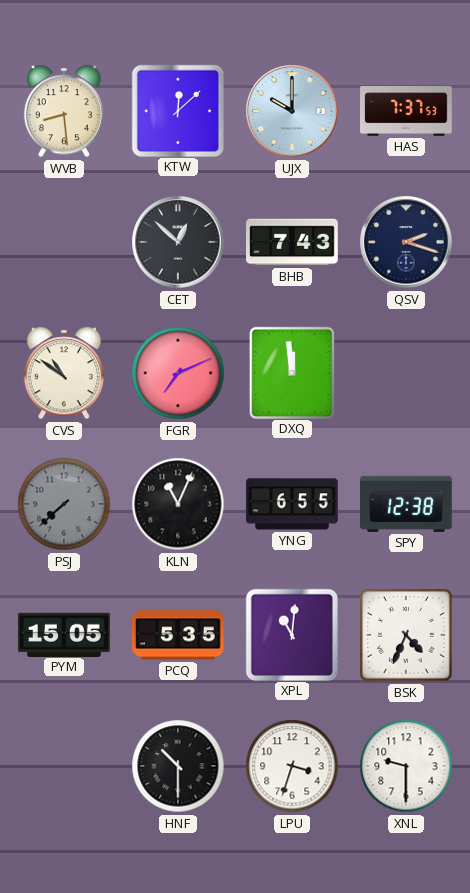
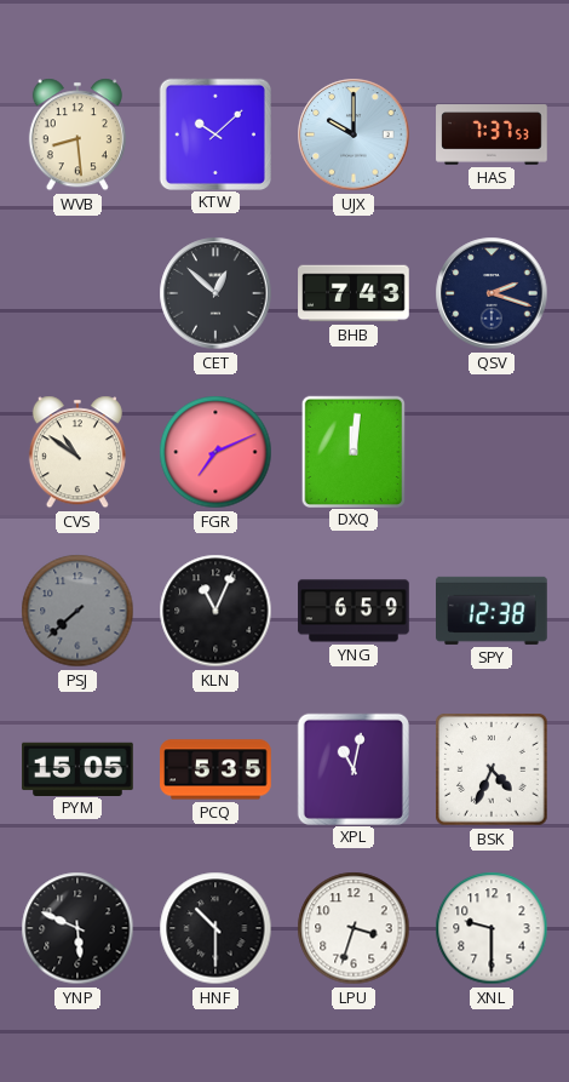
KTW: 12:08 -> 10:08
DXQ: 11:59 -> 12:01
YNG: 6:55 -> 6:59
XPL: 11:01 -> 11:02
YNP: none -> 5:49
